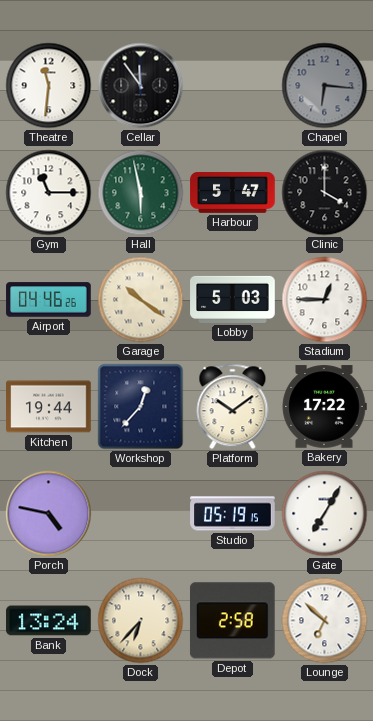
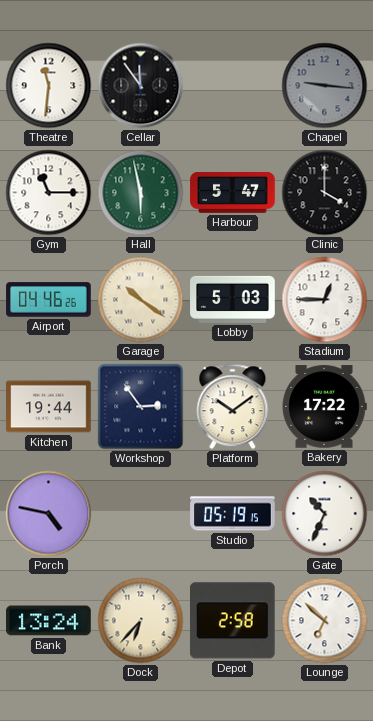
Chapel: 6:16 -> 9:16
Workshop: 12:37 -> 2:54
Gate: 7:05 -> 10:34
